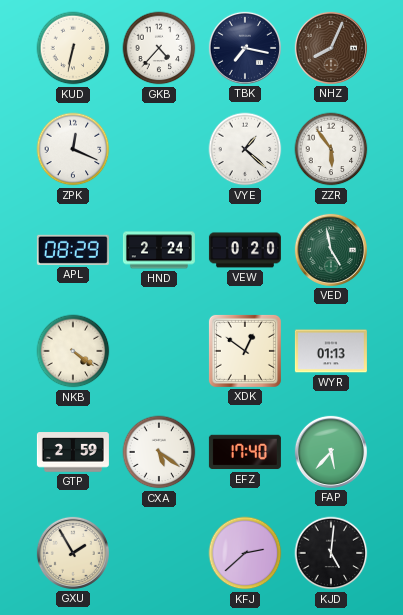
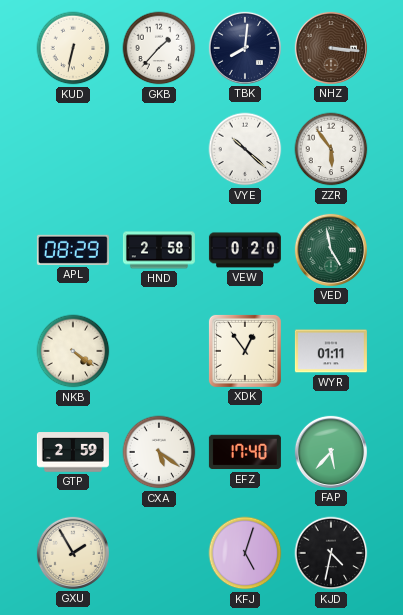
GKB: 4:37 -> 1:37
TBK: 7:17 -> 8:01
NHZ: 8:04 -> 3:16
ZPK: 12:19 -> none
VYE: 1:22 -> 10:22
HND: 2:24 -> 2:58
XDK: 12:51 -> 12:54
WYR: 01:13 -> 01:11
KFJ: 2:38 -> 5:03
KJD: 5:01 -> 4:32
